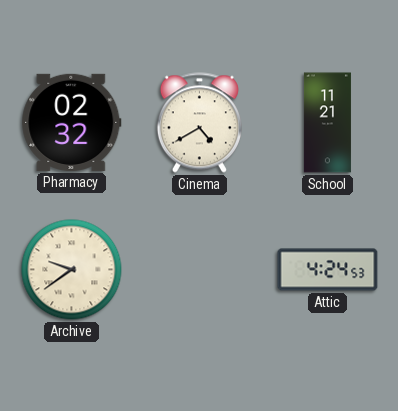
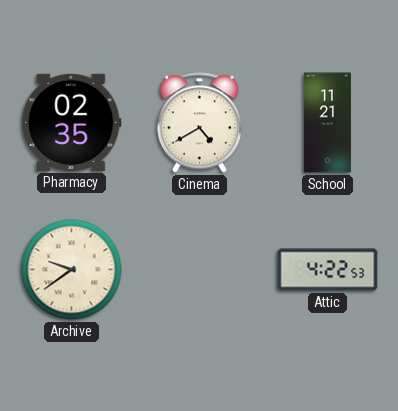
Pharmacy: 02:32 -> 02:35
Attic: 4:24 -> 4:22
